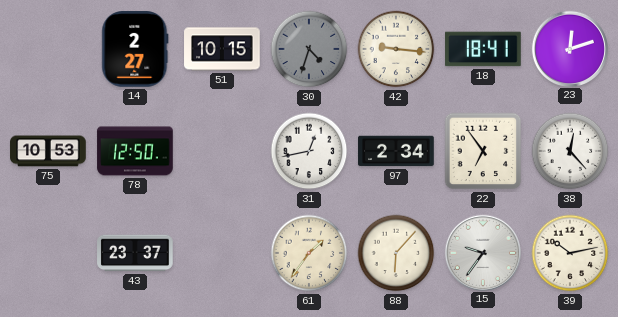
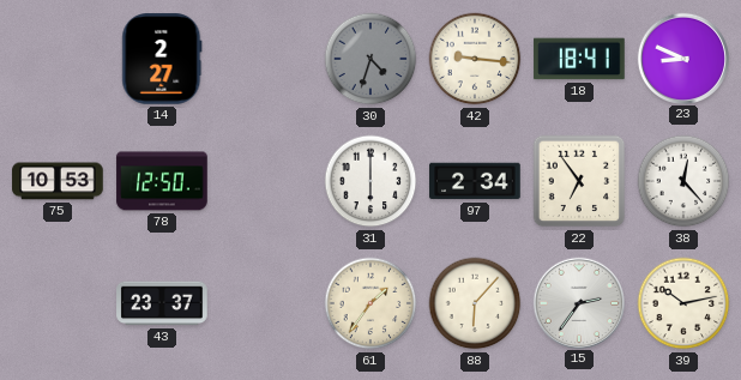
51: 10:15 -> none
23: 12:12 -> 8:49
31: 12:43 -> 6:00
15: 9:36 -> 2:36
